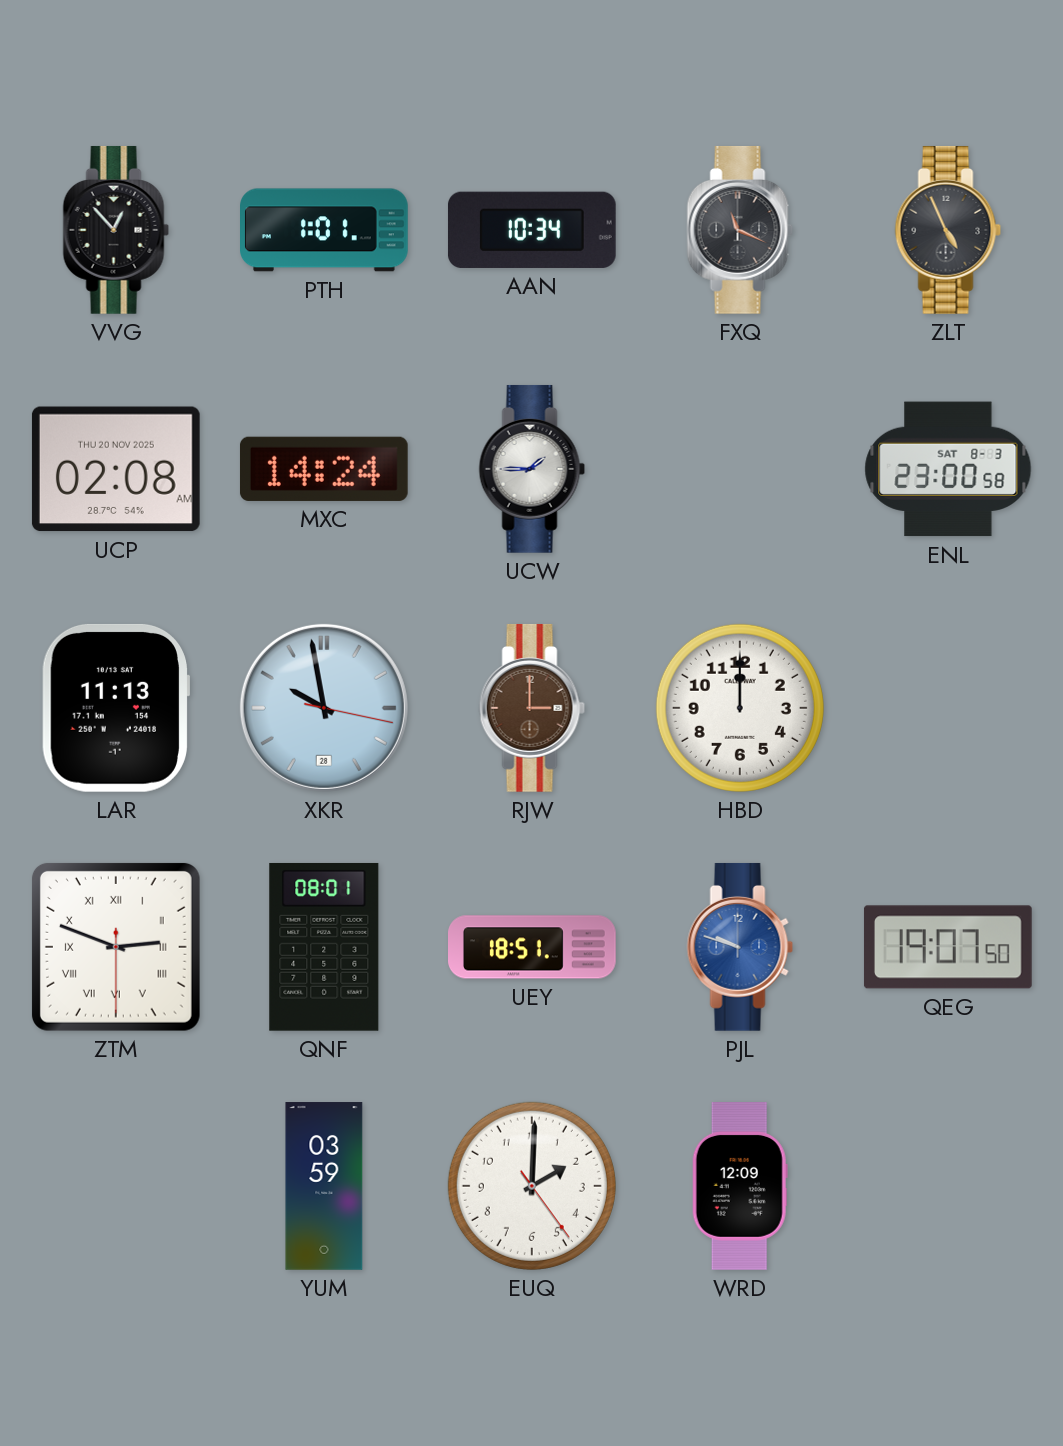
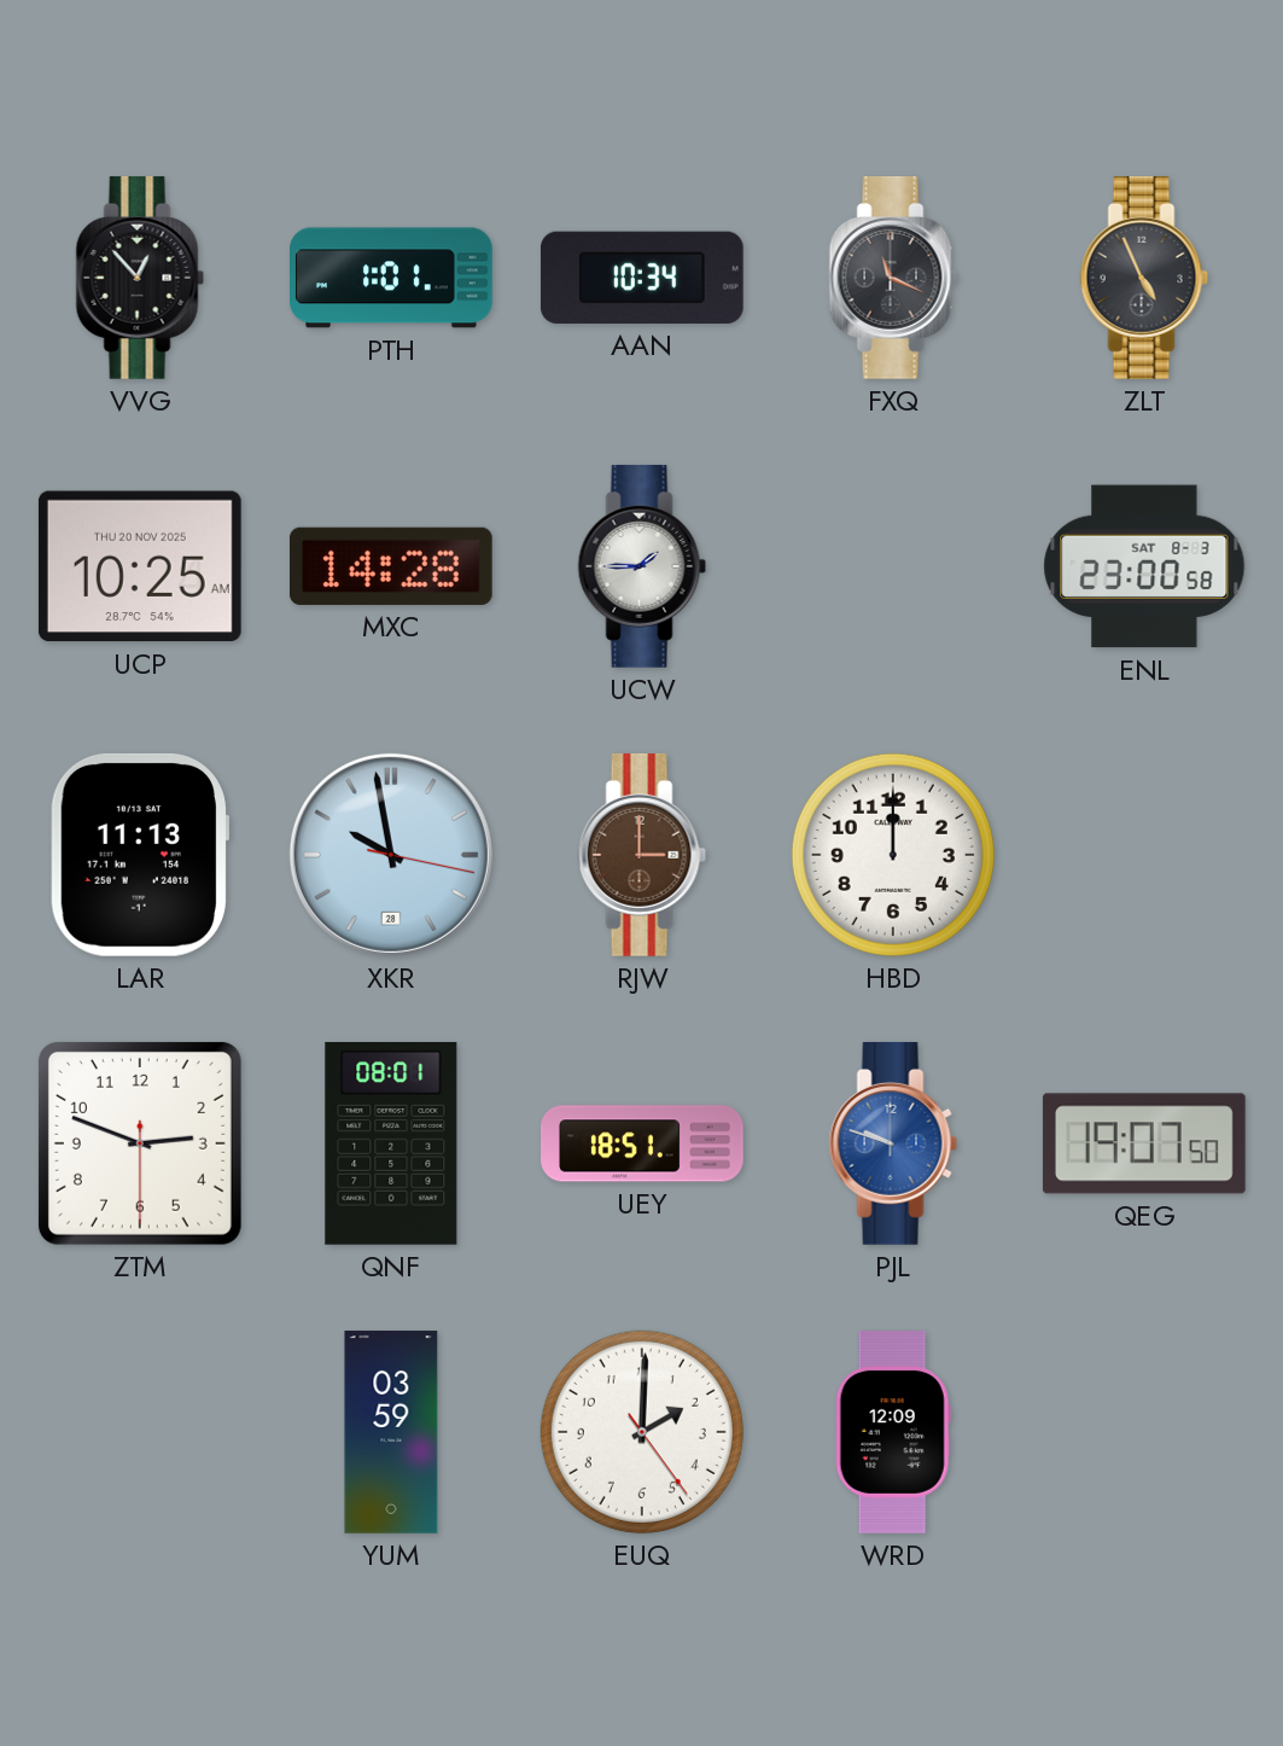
UCP: 02:08 -> 10:25
MXC: 14:24 -> 14:28
ZTM numerals: Roman -> Arabic
